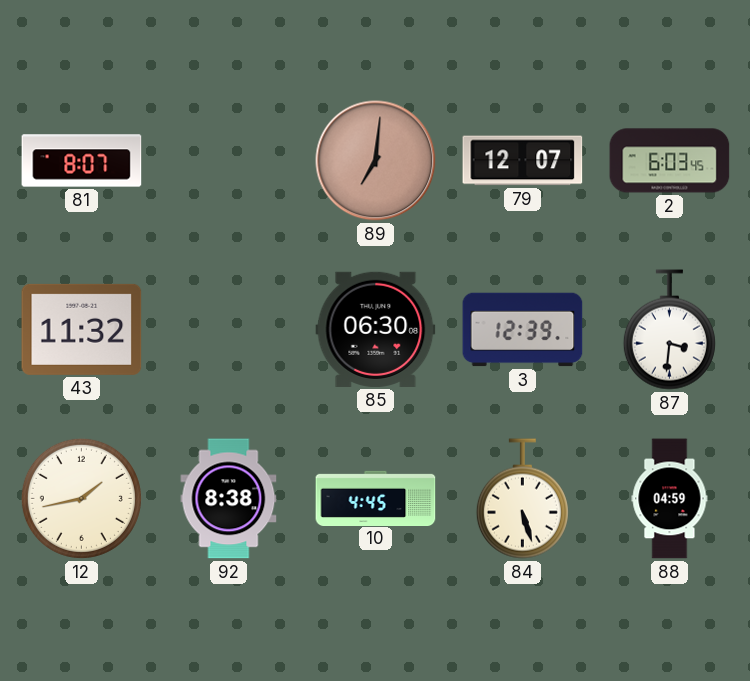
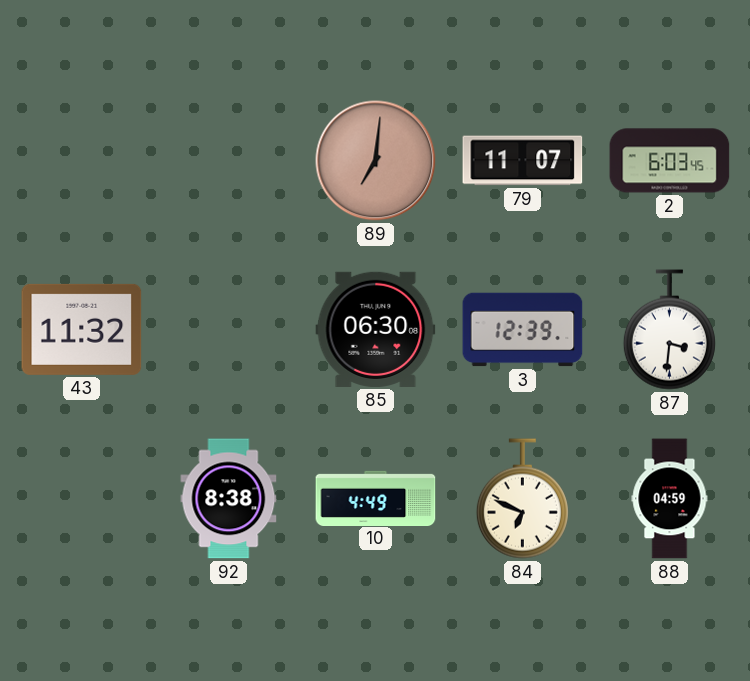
81: 8:07 -> none
79: 12:07 -> 11:07
12: 1:43 -> none
10: 4:45 -> 4:49
84: 5:27 -> 6:49
